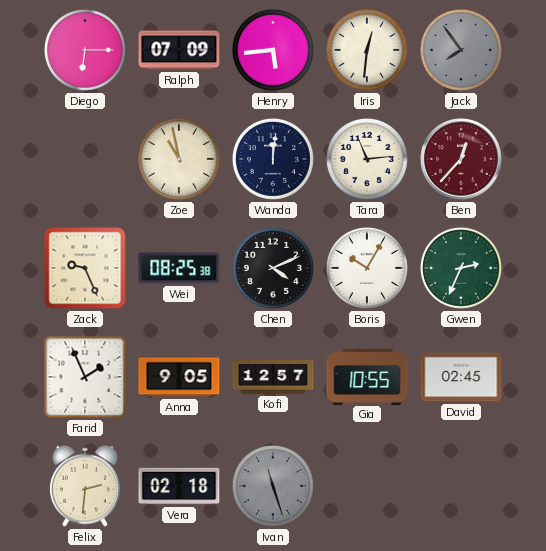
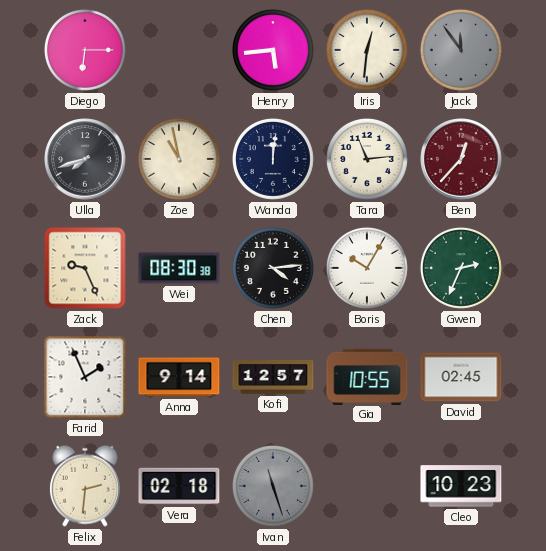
Ralph: 07:09 -> none
Jack: 7:54 -> 11:54
Ulla: none -> 7:42
Wei: 08:25 -> 08:30
Chen: 4:11 -> 4:14
Anna: 9:05 -> 9:14
Cleo: none -> 10:23
